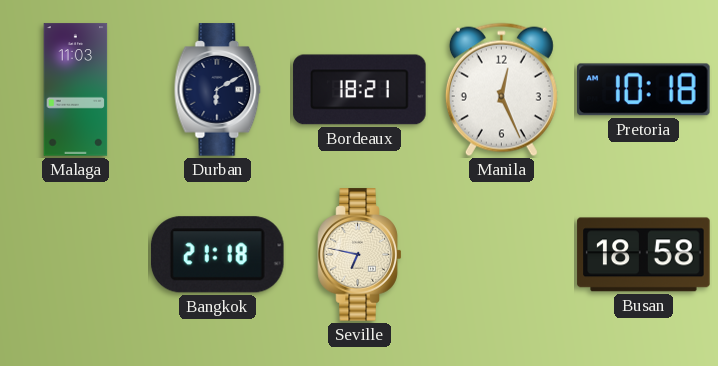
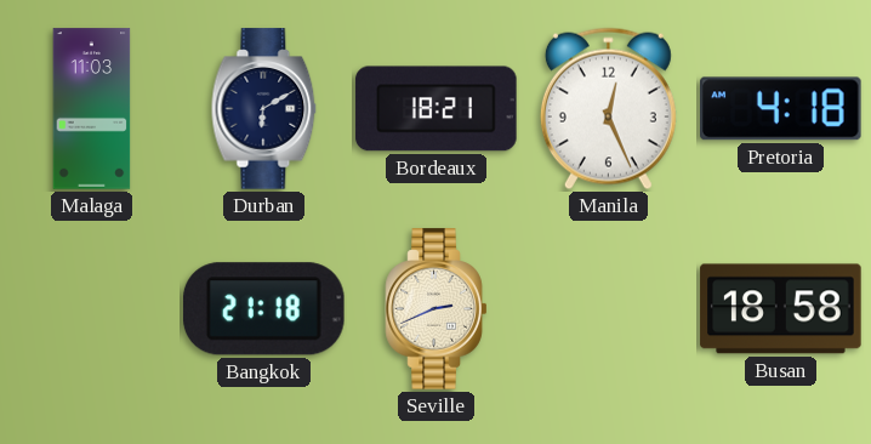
Pretoria: 10:18 -> 4:18
Seville: 6:47 -> 2:41
